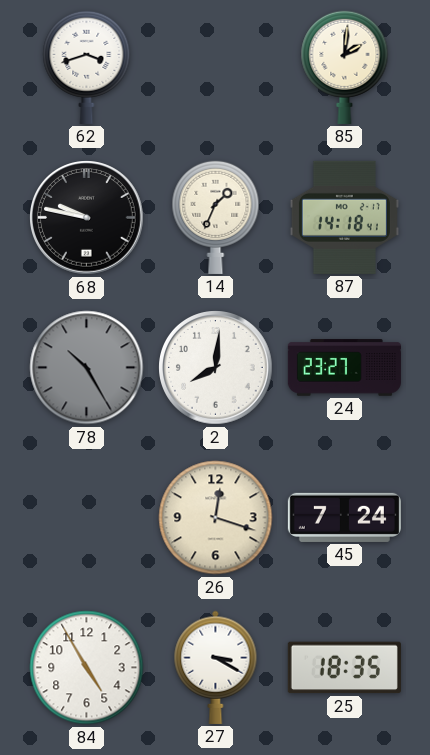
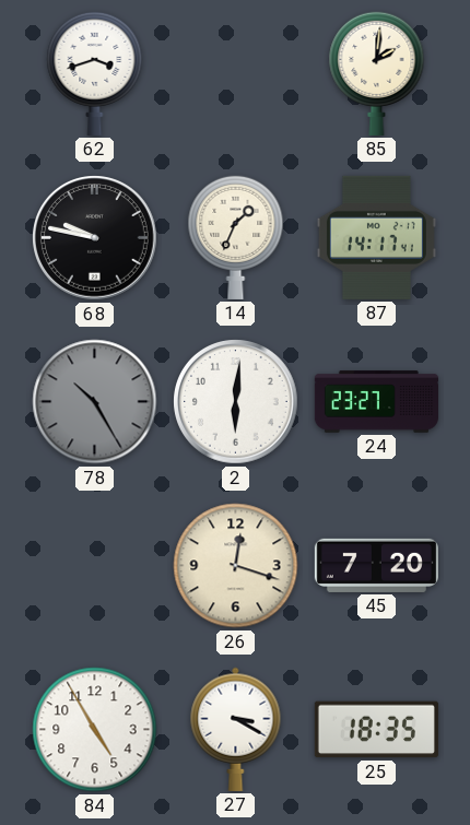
87: 14:18 -> 14:17
2: 8:01 -> 6:01
45: 7:24 -> 7:20
